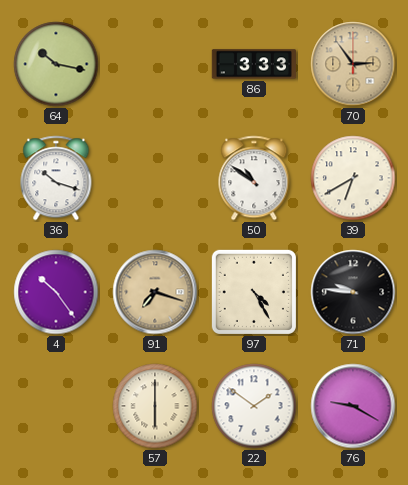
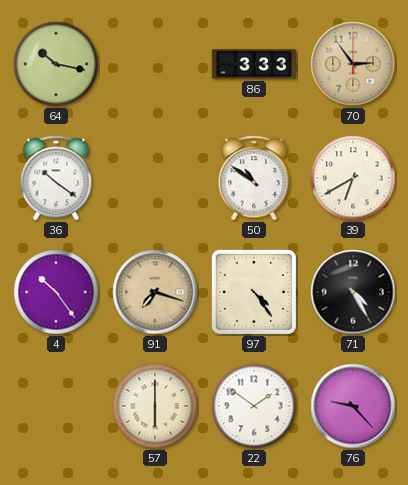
36: 10:18 -> 10:21
97: 4:25 -> 4:24
71: 9:46 -> 4:25
76: 9:20 -> 9:23
